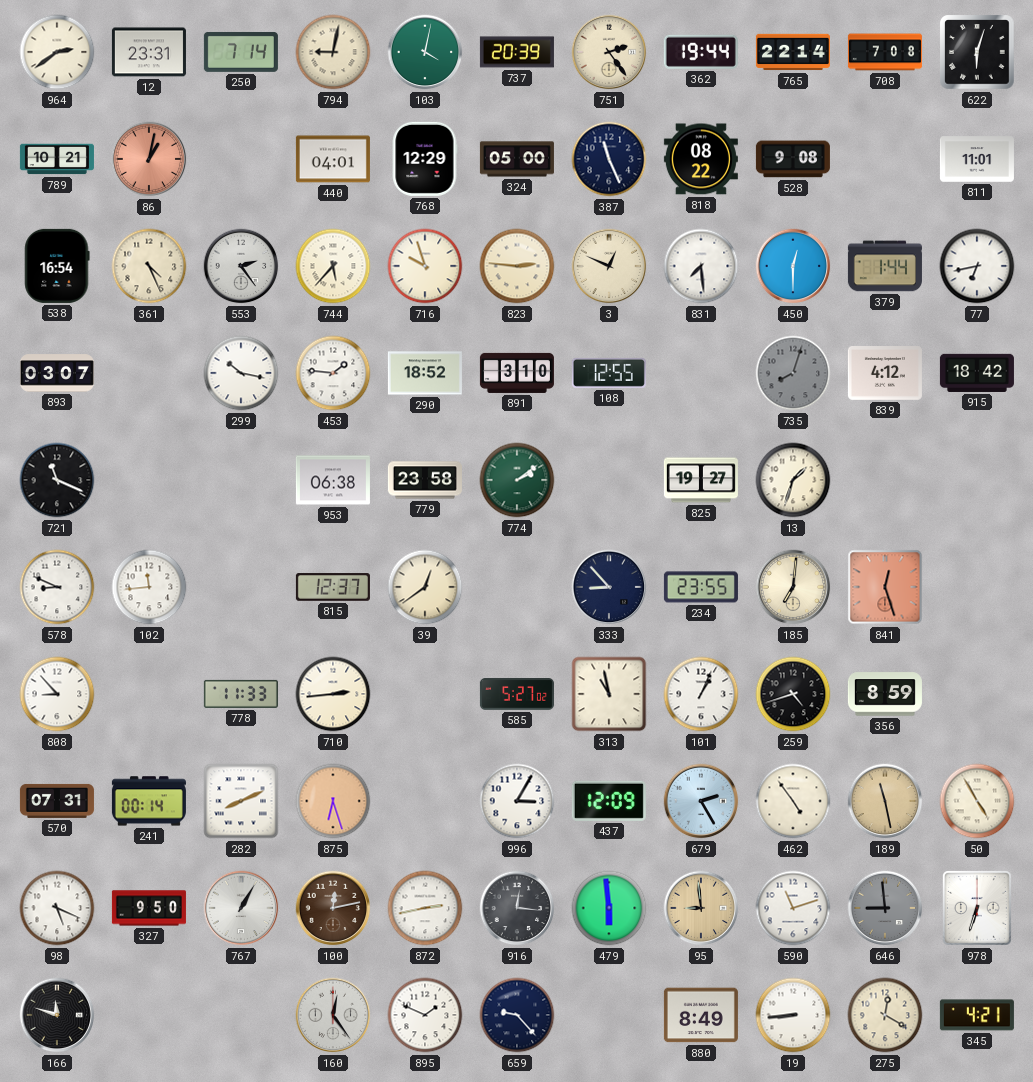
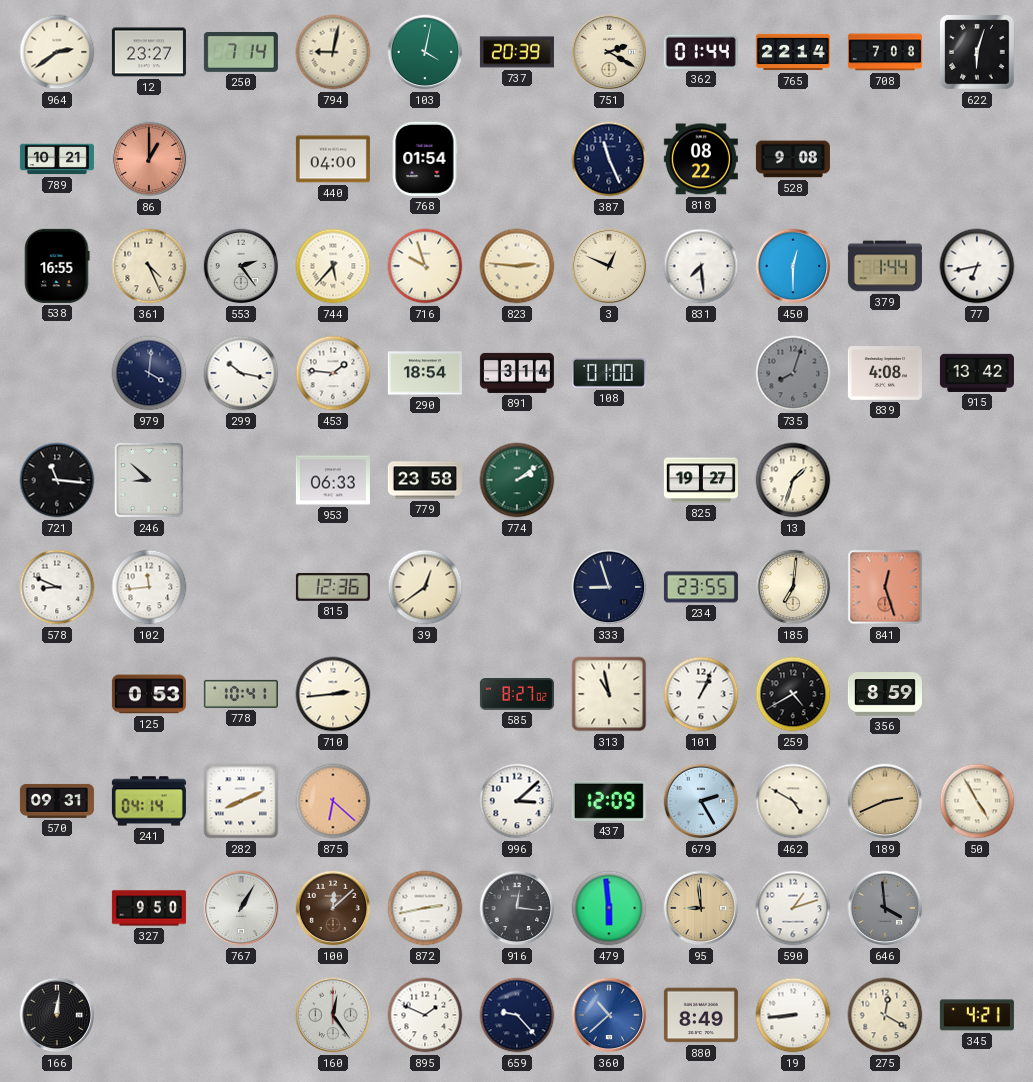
12: 23:31 -> 23:27
751: 2:24 -> 2:20
362: 19:44 -> 01:44
86: 1:02 -> 1:00
440: 04:01 -> 04:00
768: 12:29 -> 01:54
324: 05:00 -> none
811: 11:01 -> none
538: 16:54 -> 16:55
893: 03:07 -> none
979: none -> 4:01
290: 18:52 -> 18:54
891: 3:10 -> 3:14
108: 12:55 -> 01:00
839: 4:12 -> 4:08
915: 18:42 -> 13:42
721: 11:19 -> 11:16
246: none -> 8:52
953: 06:38 -> 06:33
815: 12:37 -> 12:36
333: 8:53 -> 8:57
808: 8:53 -> none
125: none -> 0:53
778: 11:33 -> 10:41
585: 5:27 -> 8:27
259: 4:42 -> 4:40
570: 07:31 -> 09:31
241: 00:14 -> 04:14
875: 6:27 -> 6:22
996: 3:05 -> 3:08
462: 4:54 -> 4:50
189: 11:28 -> 2:41
98: 5:19 -> none
100: 12:13 -> 12:08
590: 11:12 -> 1:12
646: 8:59 -> 3:59
978: 6:33 -> none
166: 11:48 -> 12:01
360: none -> 10:38
